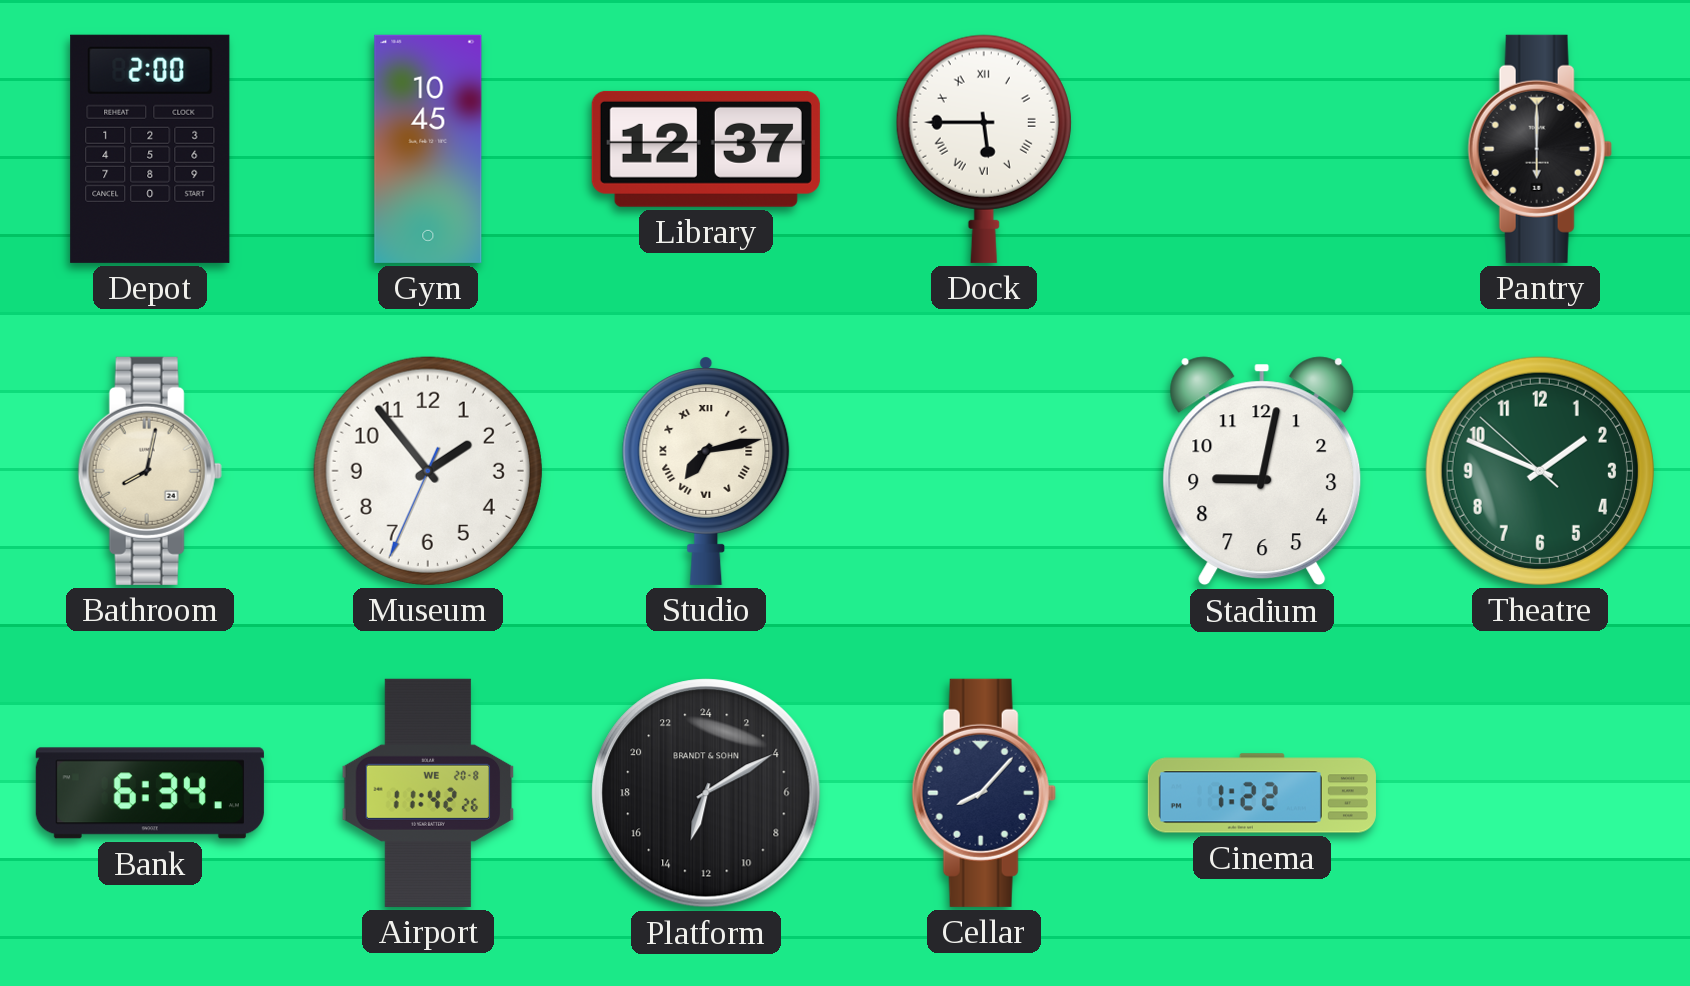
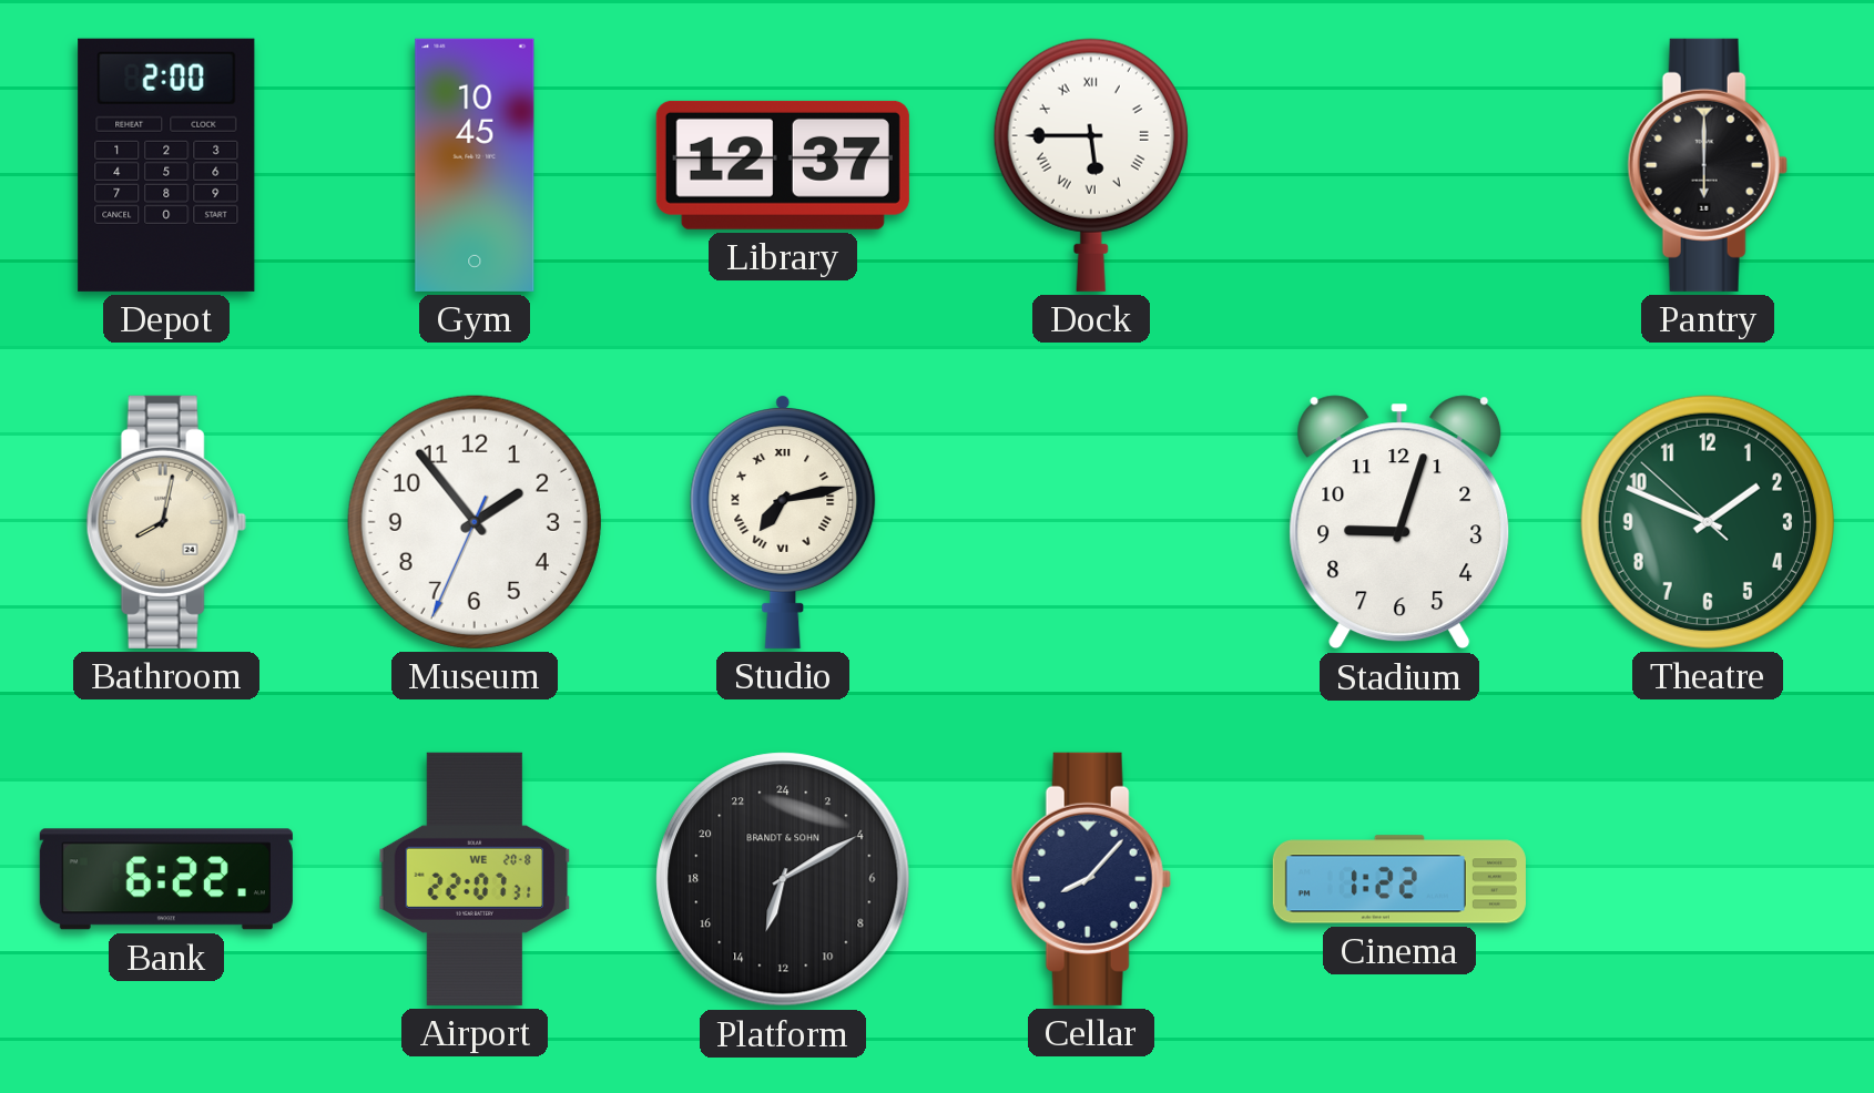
Stadium: 9:02 -> 9:03
Bank: 6:34 -> 6:22
Airport: 11:42 -> 22:07
